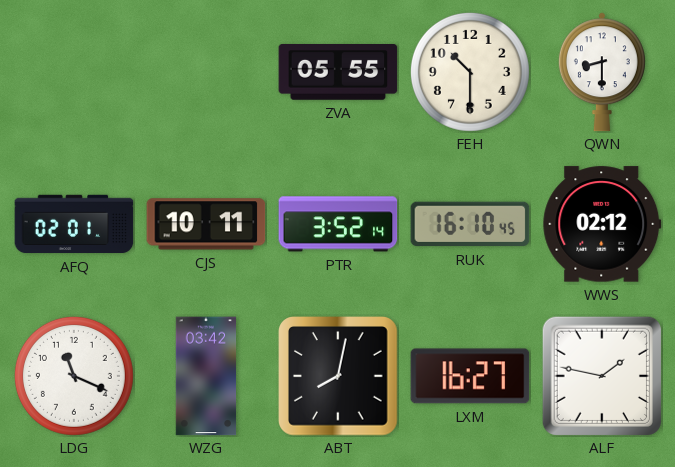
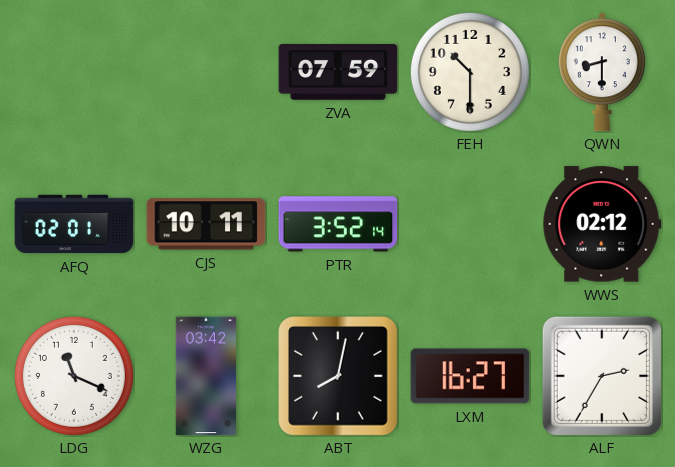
ZVA: 05:55 -> 07:59
RUK: 16:10 -> none
ALF: 1:47 -> 2:35
